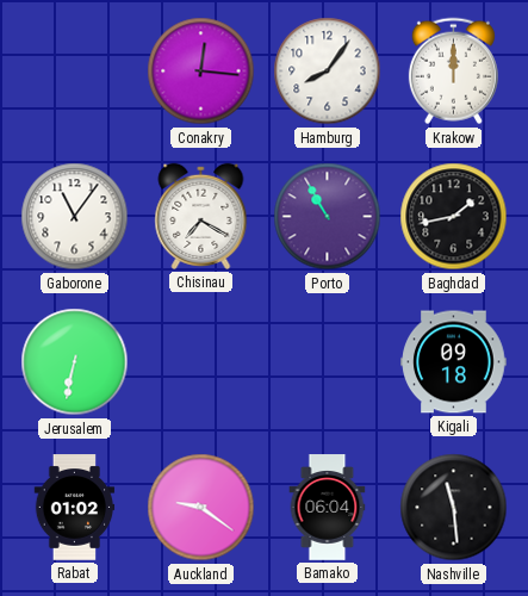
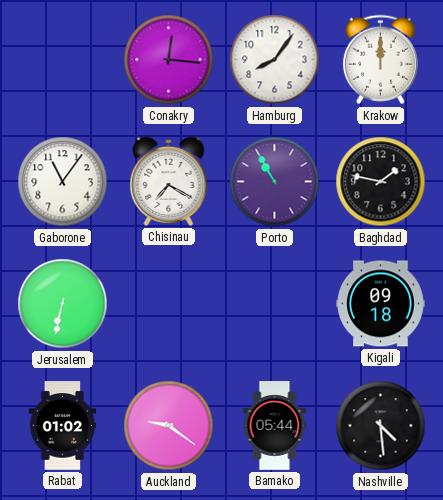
Baghdad: 1:43 -> 1:47
Bamako: 06:04 -> 05:44
Nashville: 11:29 -> 4:29
